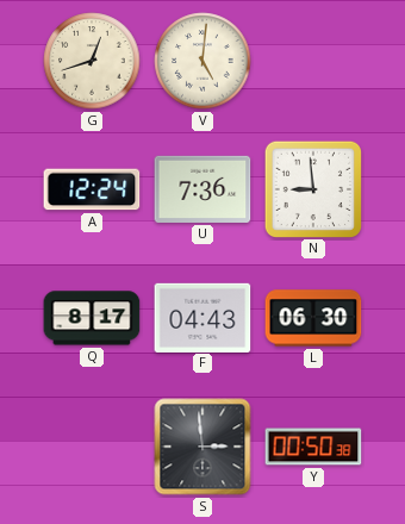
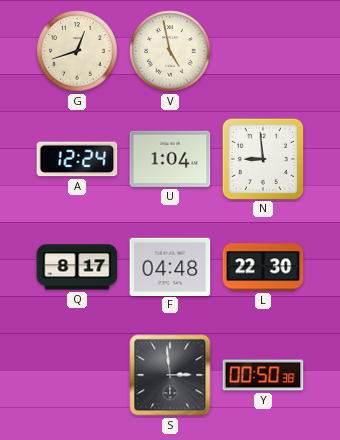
V: 5:01 -> 4:58
U: 7:36 -> 1:04
F: 04:43 -> 04:48
L: 06:30 -> 22:30
